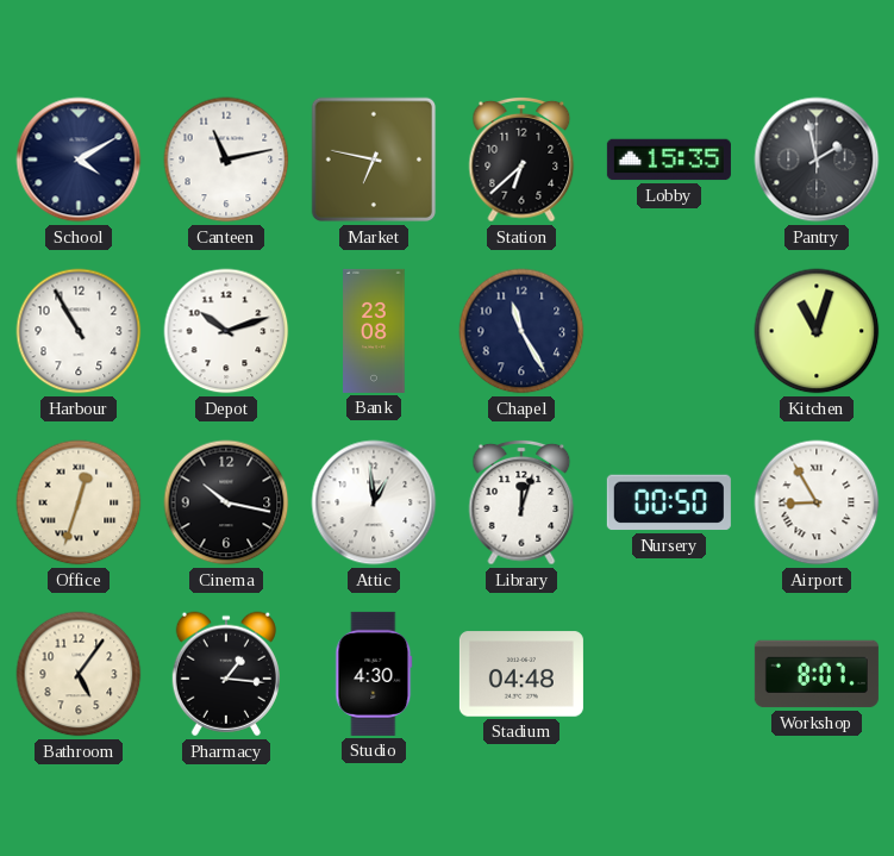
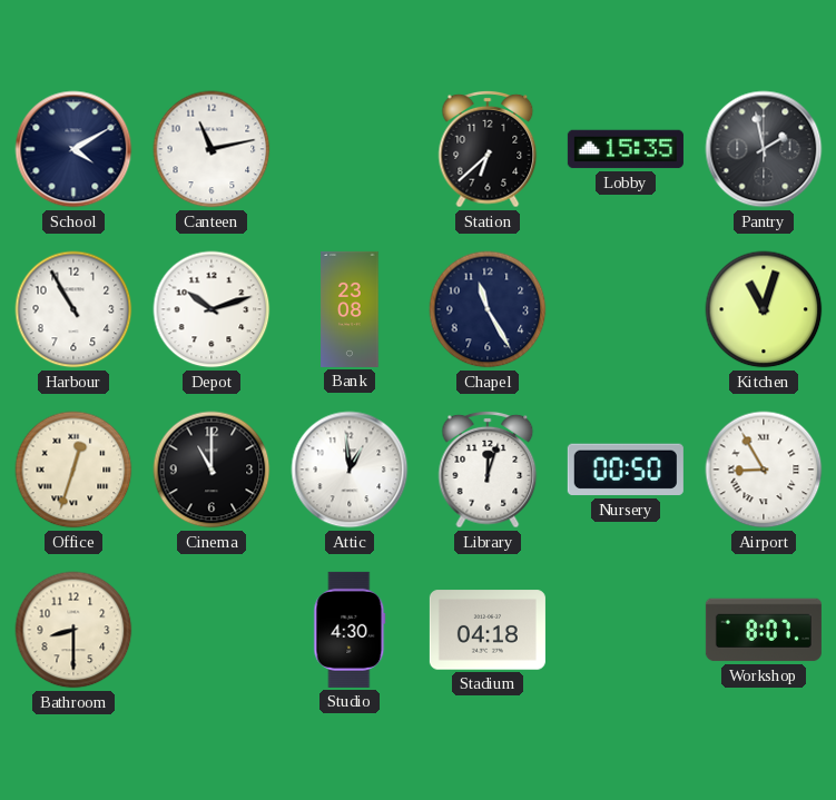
Market: 6:47 -> none
Cinema: 10:17 -> 11:00
Bathroom: 5:06 -> 8:30
Pharmacy: 1:16 -> none
Stadium: 04:48 -> 04:18
